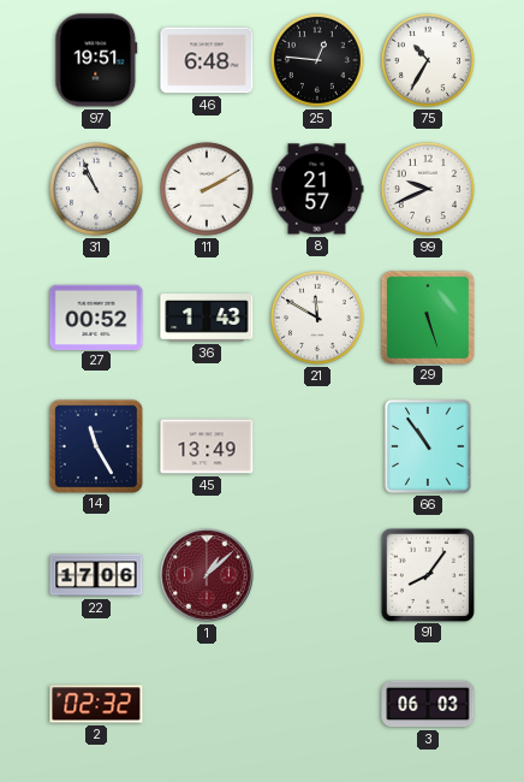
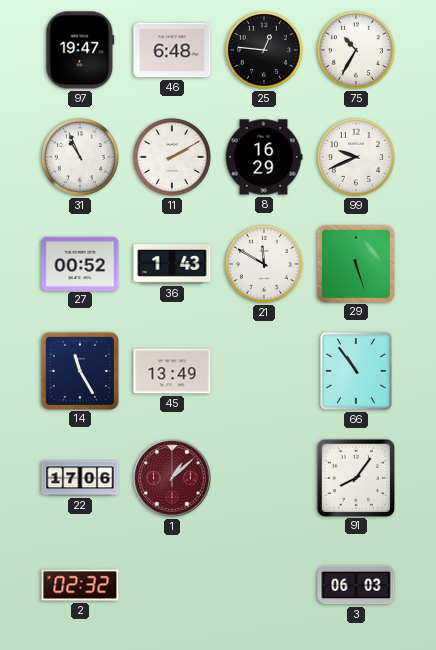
97: 19:51 -> 19:47
8: 21:57 -> 16:29
